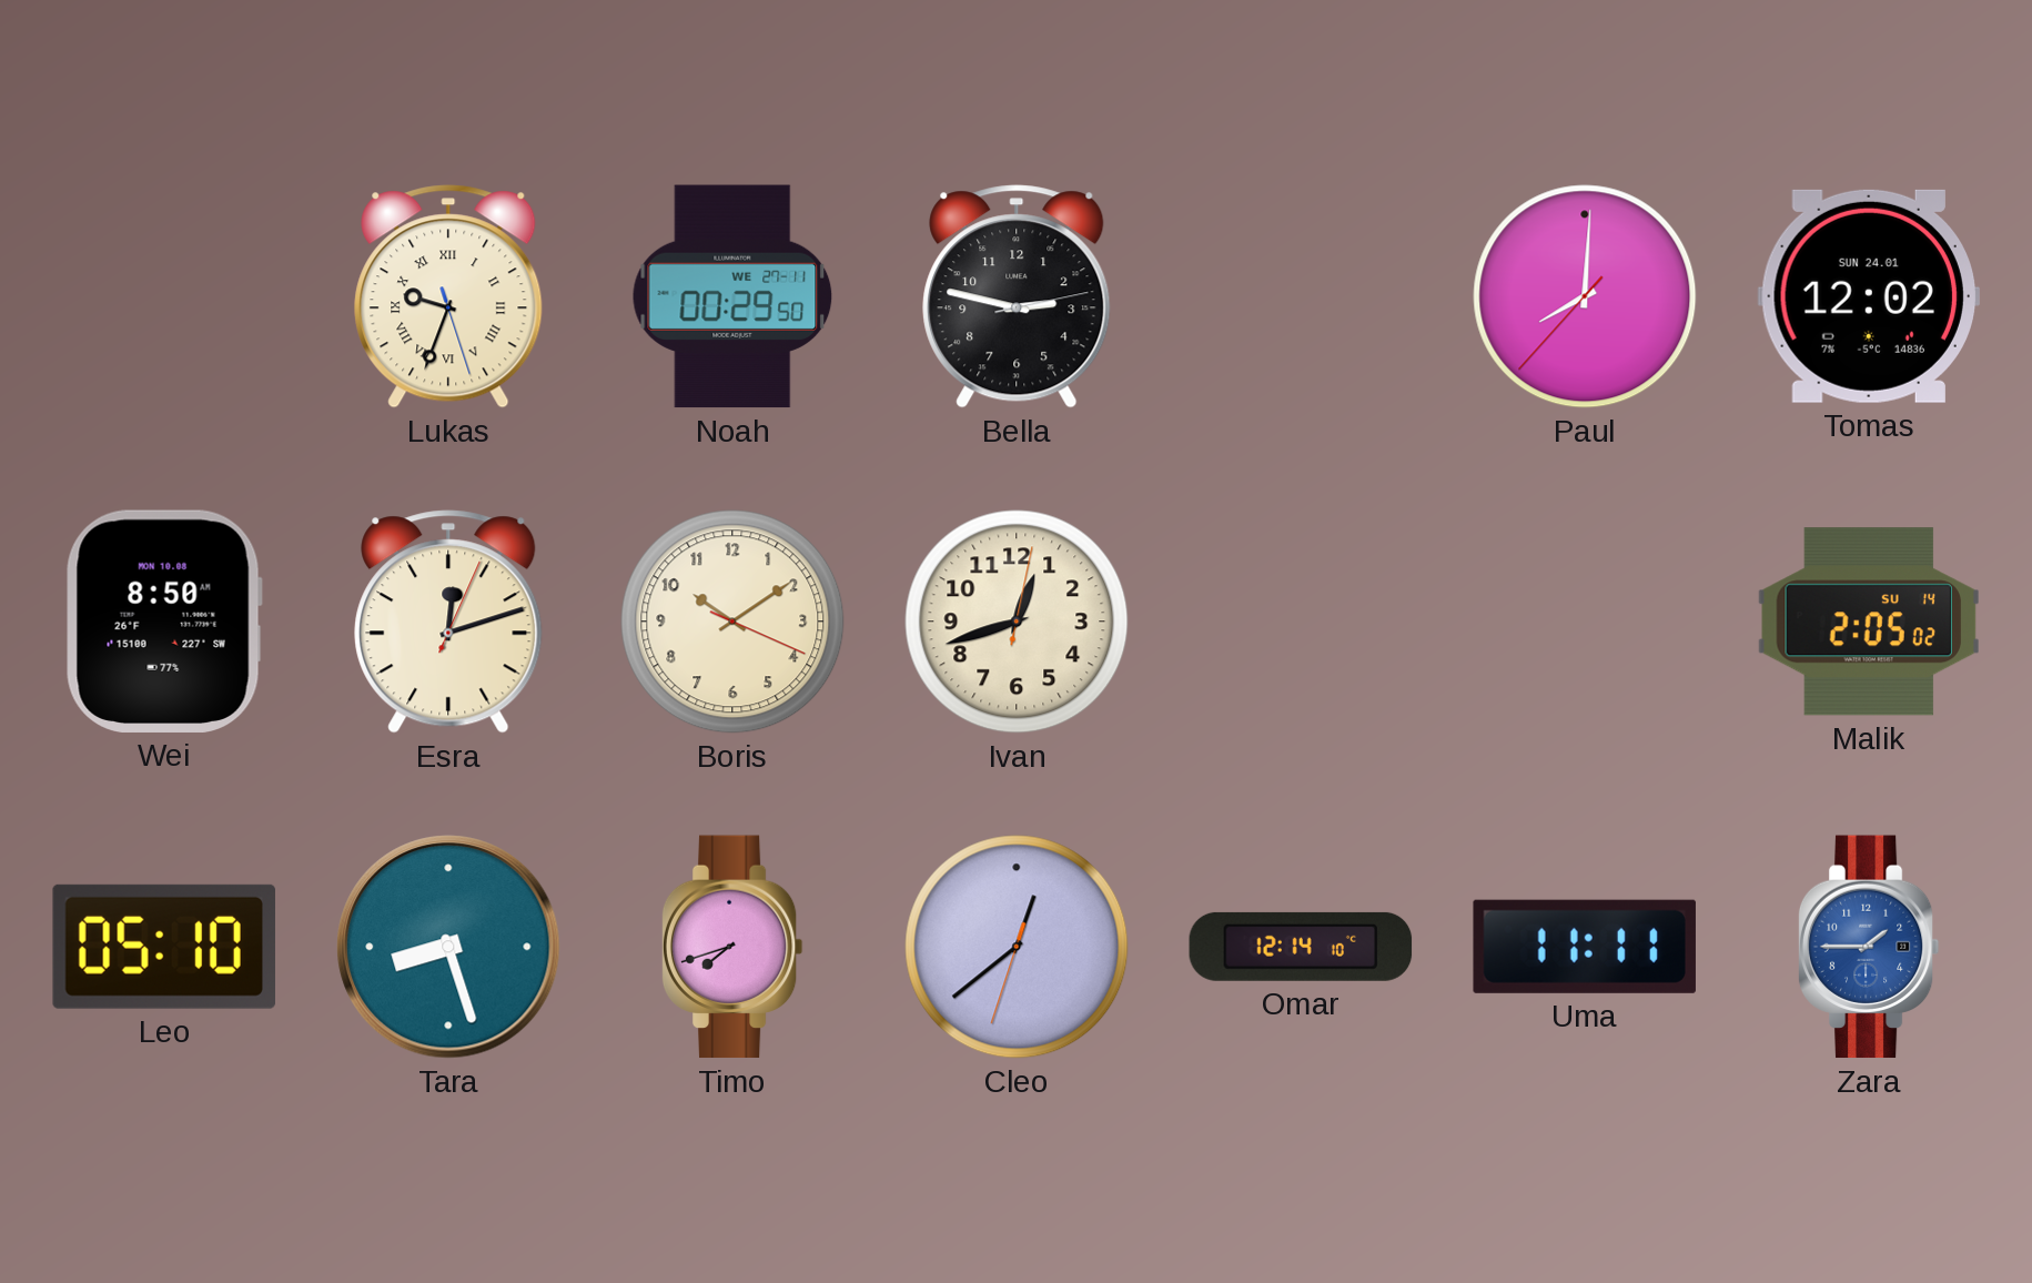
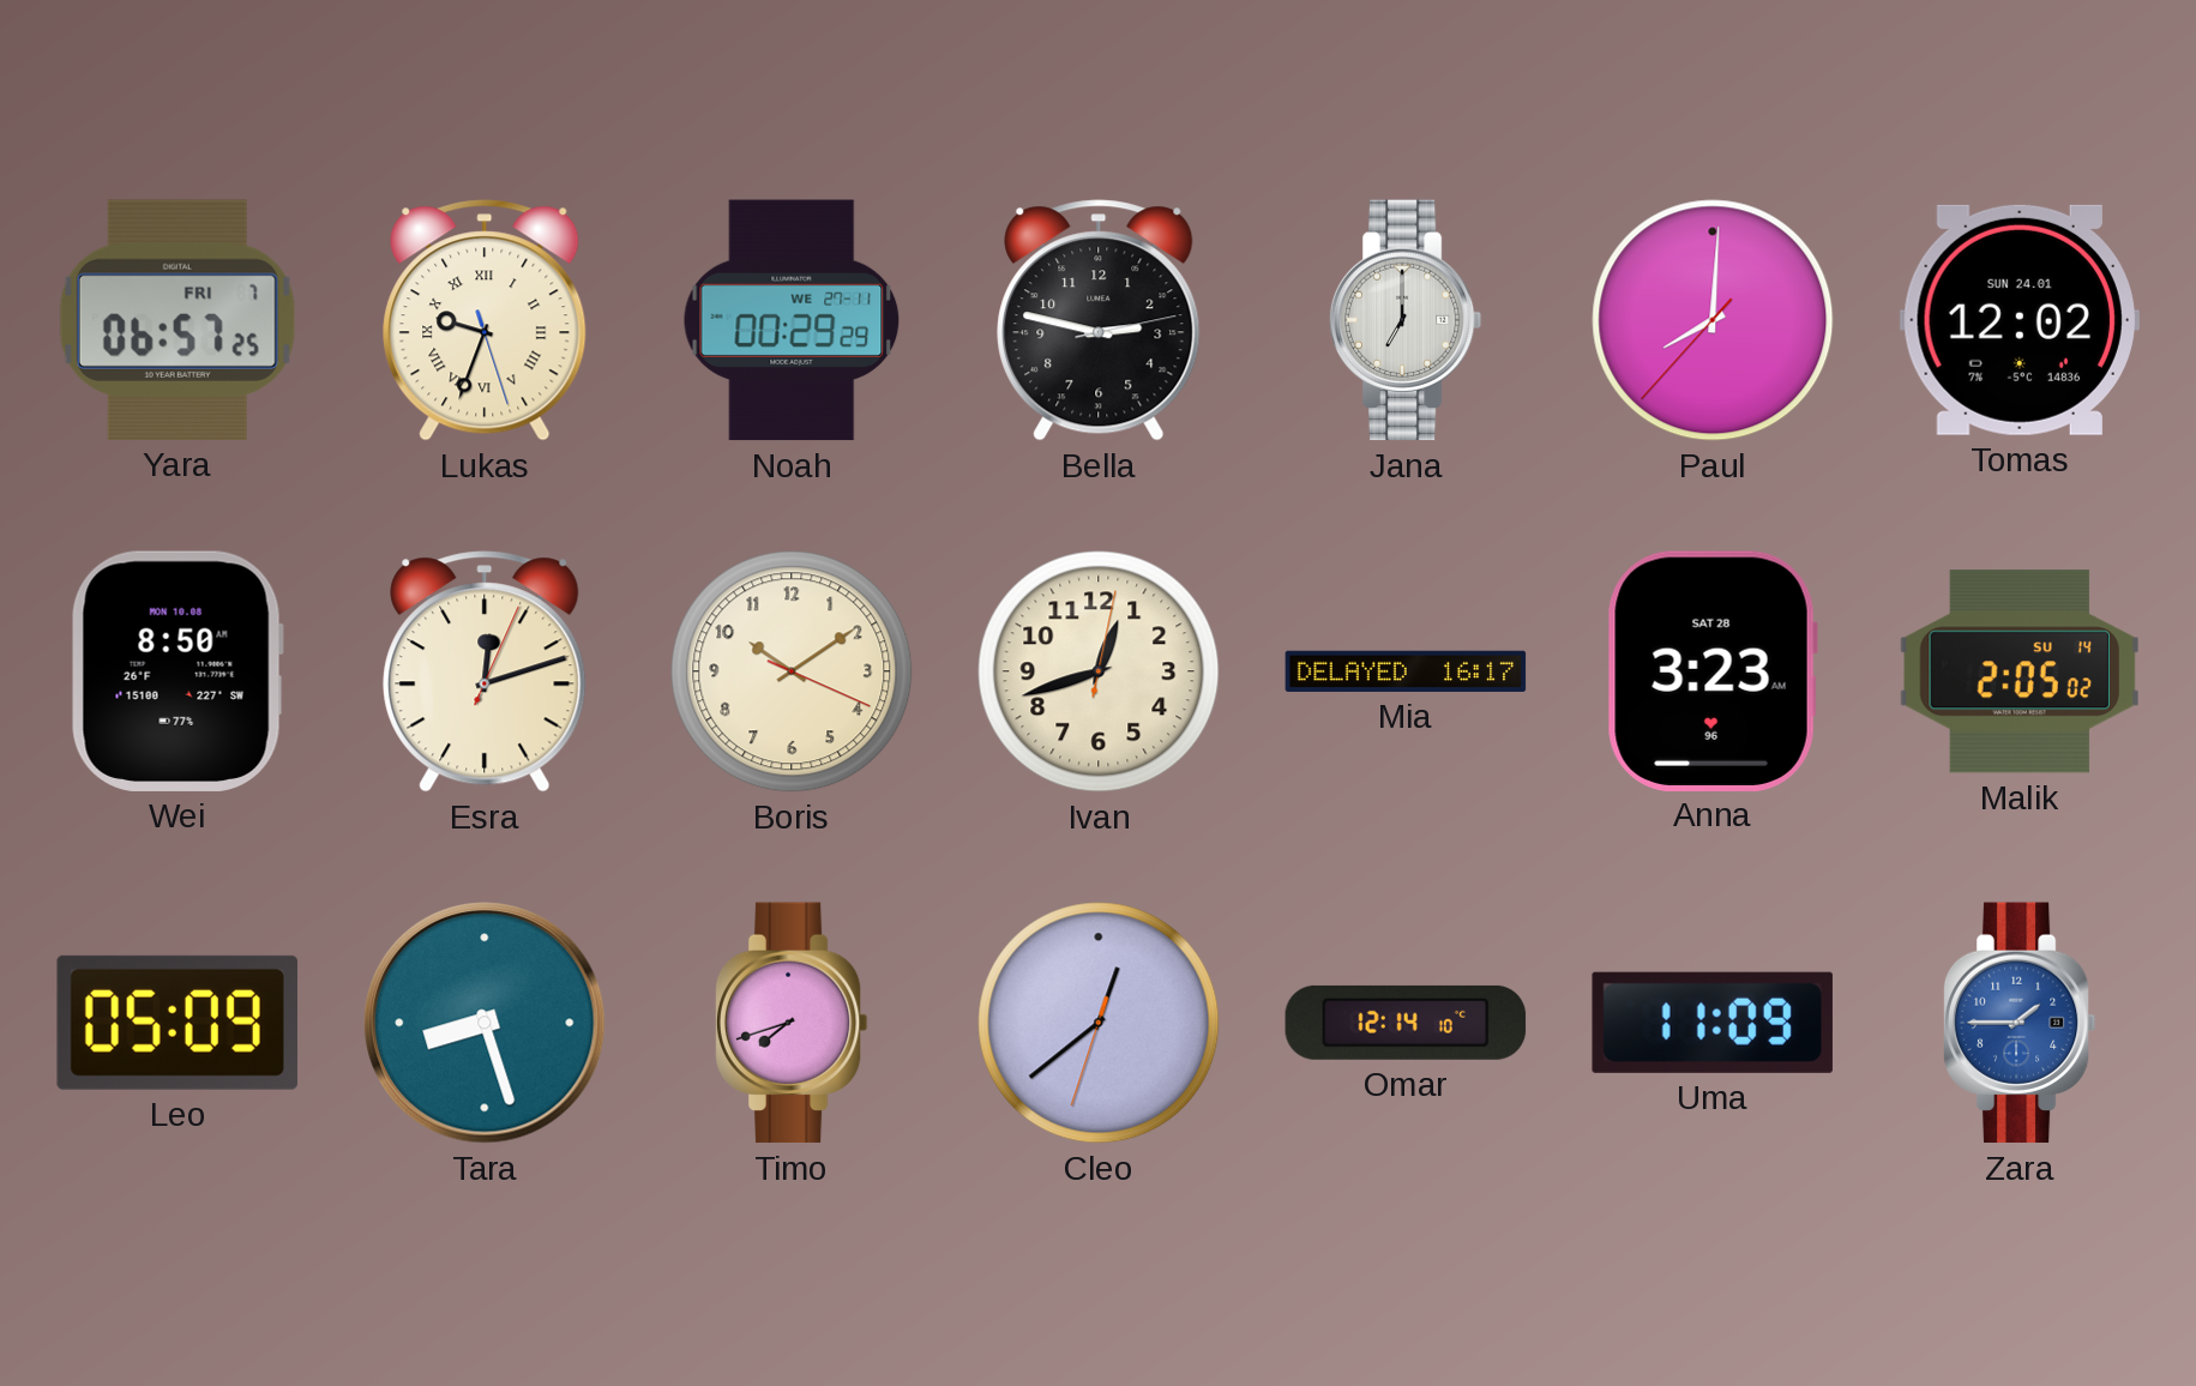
Yara: none -> 06:57
Noah: 00:29:50 -> 00:29:29
Jana: none -> 7:00
Mia: none -> 16:17
Anna: none -> 3:23
Leo: 05:10 -> 05:09
Uma: 11:11 -> 11:09
